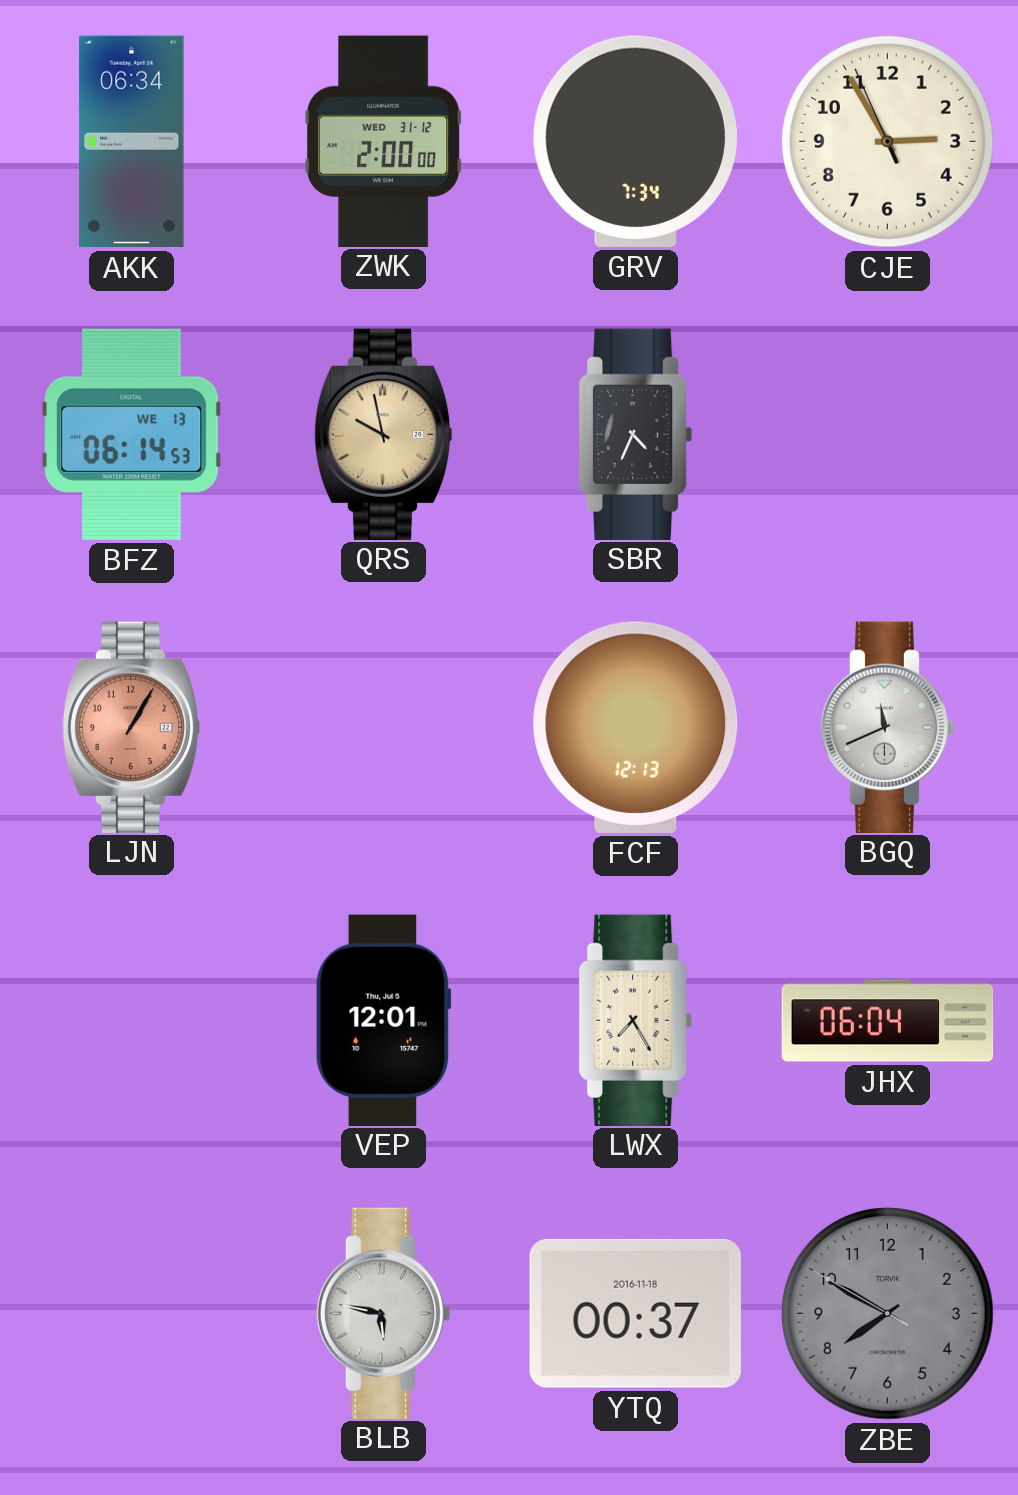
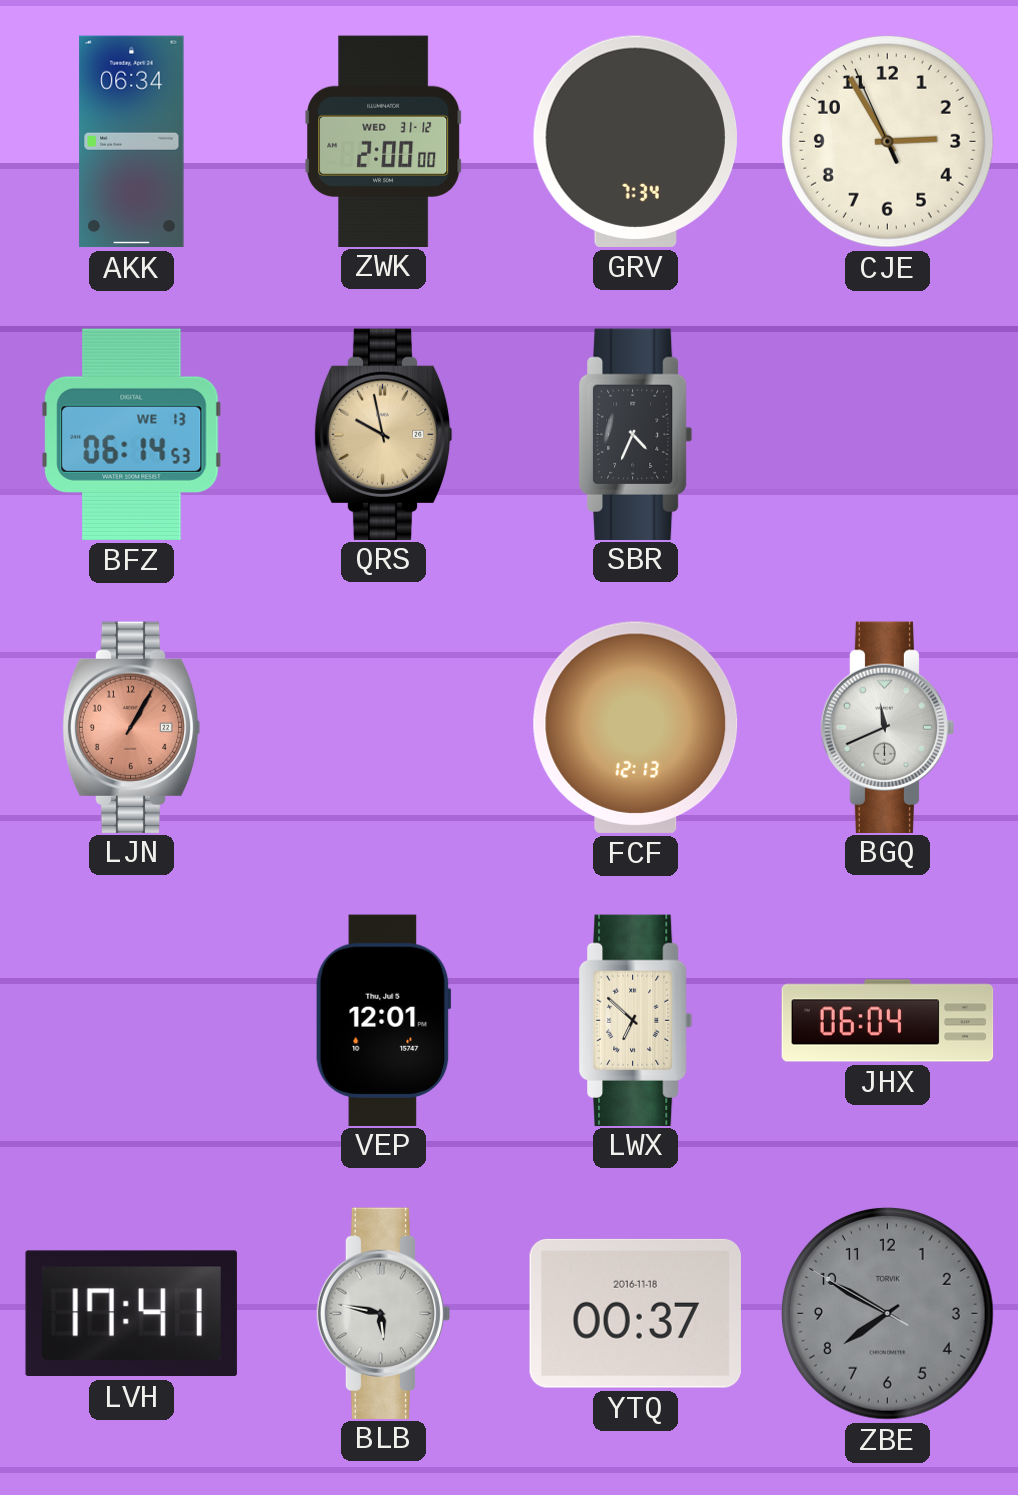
LWX: 7:25 -> 6:52
LVH: none -> 17:41
